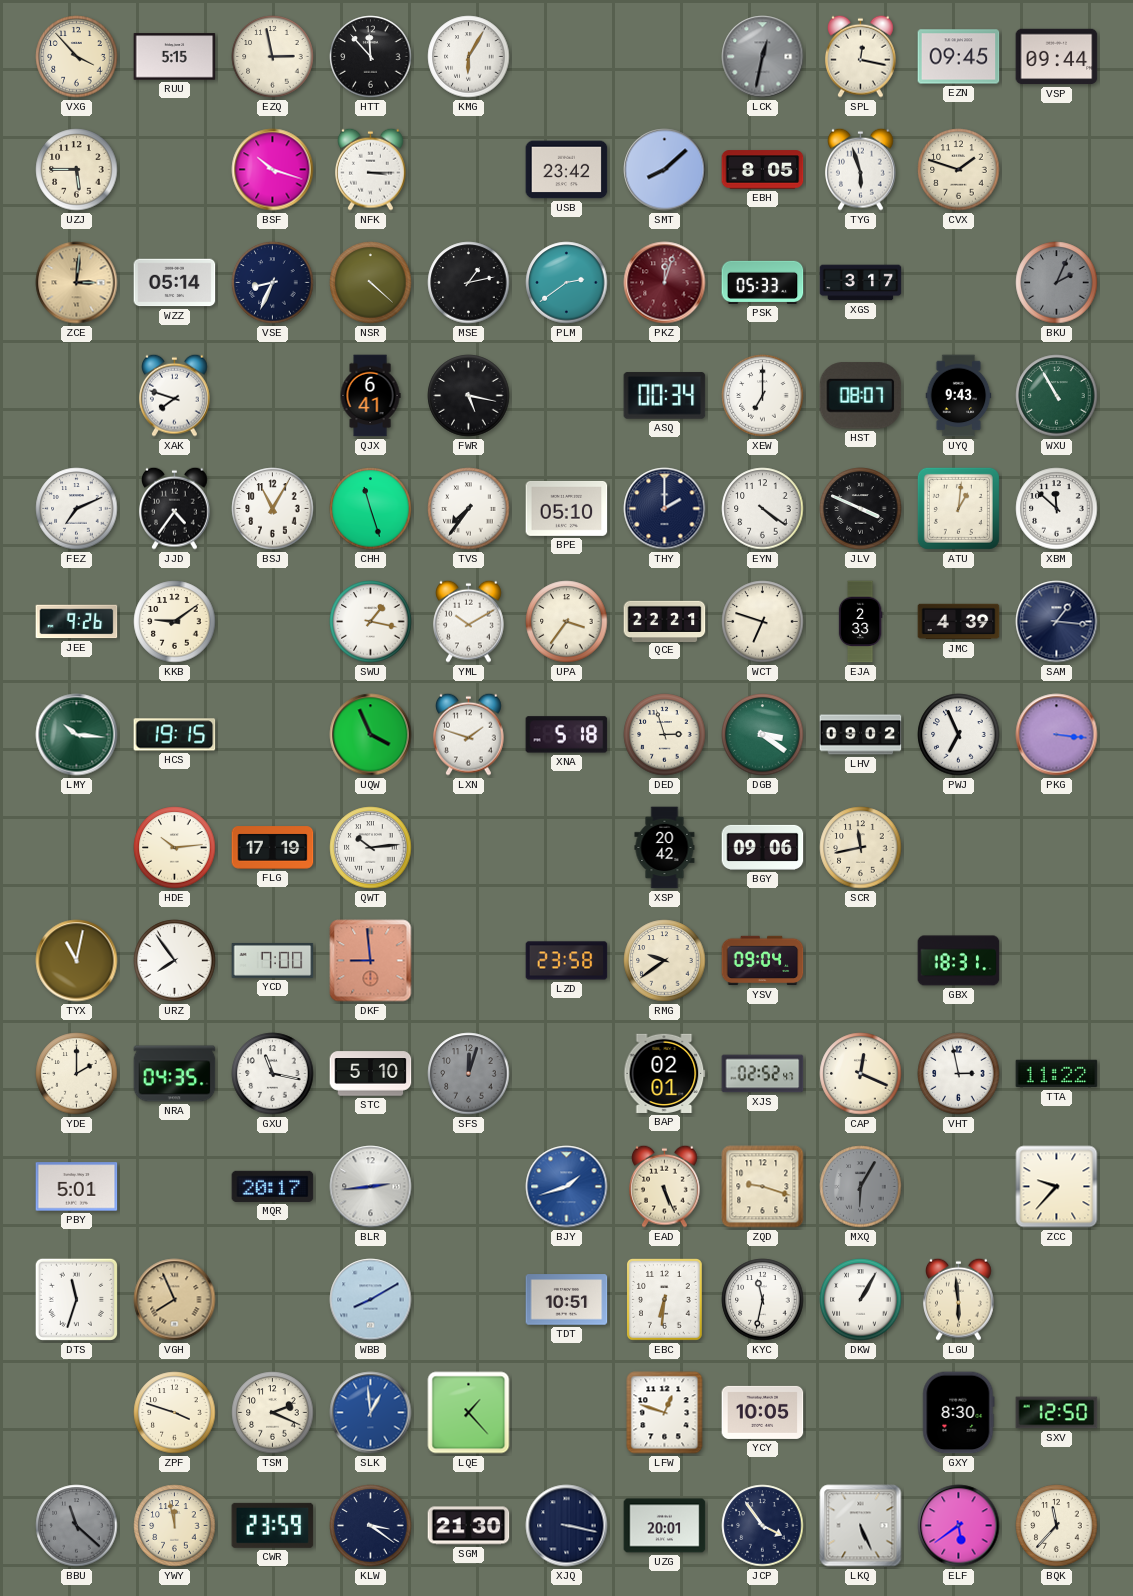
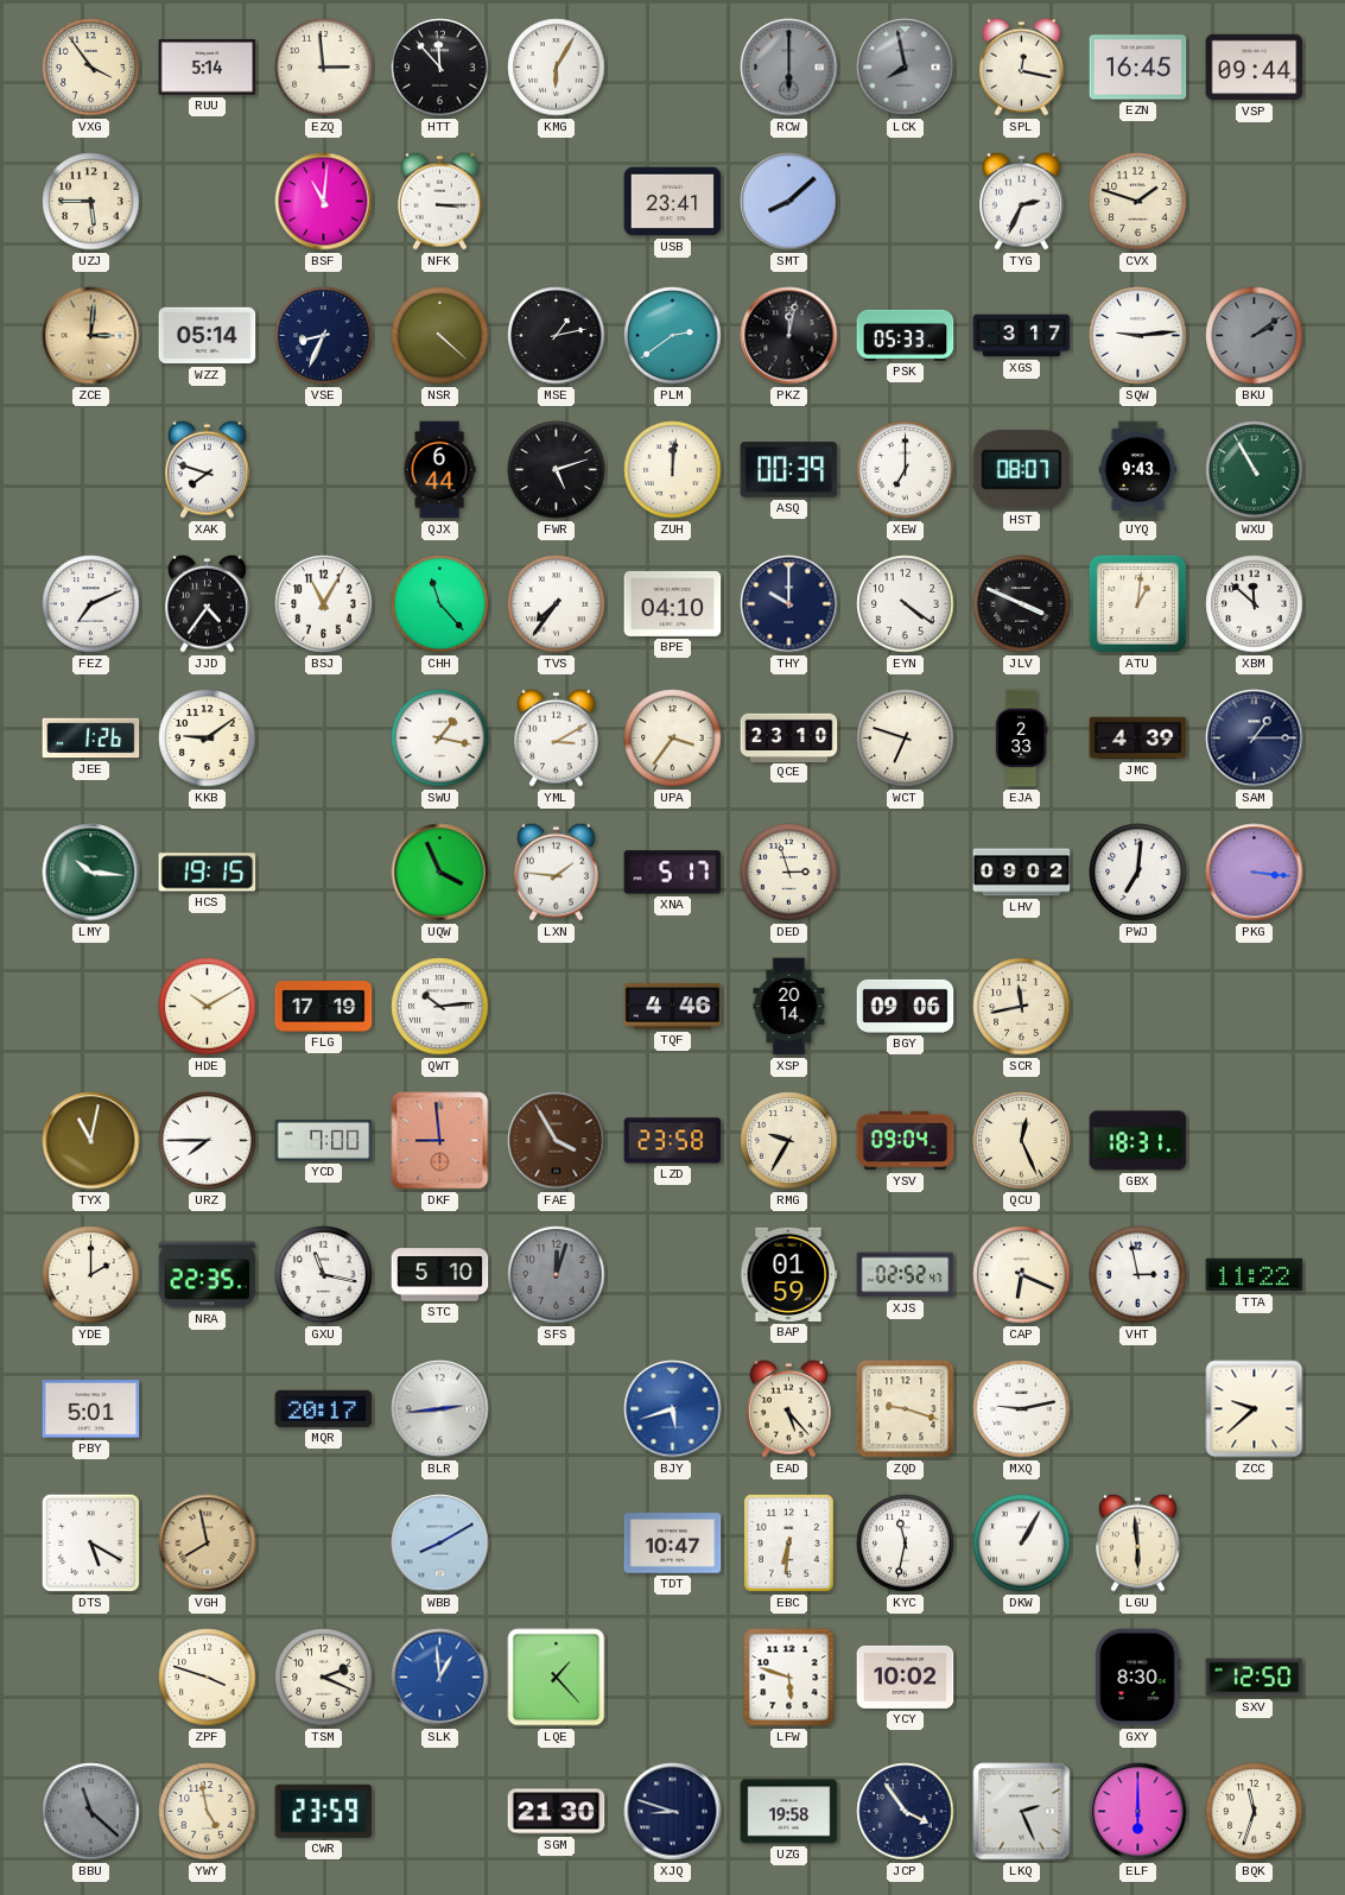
VXG: 3:53 -> 3:54
RUU: 5:15 -> 5:14
EZQ: 2:58 -> 2:59
RCW: none -> 6:00
LCK: 12:32 -> 7:58
EZN: 09:45 -> 16:45
BSF: 10:18 -> 11:01
USB: 23:42 -> 23:41
EBH: 8:05 -> none
TYG: 5:57 -> 2:34
PKZ: 12:03 -> 12:02
PKZ dial: burgundy -> black
SQW: none -> 9:14
BKU: 2:04 -> 2:09
QJX: 6:41 -> 6:44
FWR: 5:17 -> 5:12
ZUH: none -> 12:01
ASQ: 00:34 -> 00:39
CHH: 11:27 -> 11:23
BPE: 05:10 -> 04:10
THY: 2:00 -> 10:00
JEE: 9:26 -> 1:26
YML: 10:10 -> 3:10
QCE: 22:21 -> 23:10
SAM: 1:16 -> 1:15
LXN: 1:48 -> 1:46
XNA: 5:18 -> 5:17
DGB: 3:21 -> none
PWJ: 6:56 -> 7:01
HDE: 10:14 -> 10:10
TQF: none -> 4:46
XSP: 20:42 -> 20:14
URZ: 7:54 -> 7:45
FAE: none -> 3:55
RMG: 9:39 -> 9:35
QCU: none -> 12:26
NRA: 04:35 -> 22:35
BAP: 02:01 -> 01:59
CAP: 12:19 -> 6:19
BJY: 1:42 -> 5:42
EAD: 5:26 -> 5:23
MXQ: 6:05 -> 9:13
MXQ dial: grey -> white
ZCC: 9:37 -> 9:38
DTS: 11:33 -> 5:20
VGH: 7:56 -> 7:58
TDT: 10:51 -> 10:47
LFW: 12:48 -> 5:48
YCY: 10:05 -> 10:02
YWY: 11:58 -> 4:58
KLW: 3:21 -> none
XJQ: 3:17 -> 8:48
UZG: 20:01 -> 19:58
LKQ: 5:26 -> 2:26
ELF: 5:39 -> 6:00
BQK: 11:37 -> 11:33
